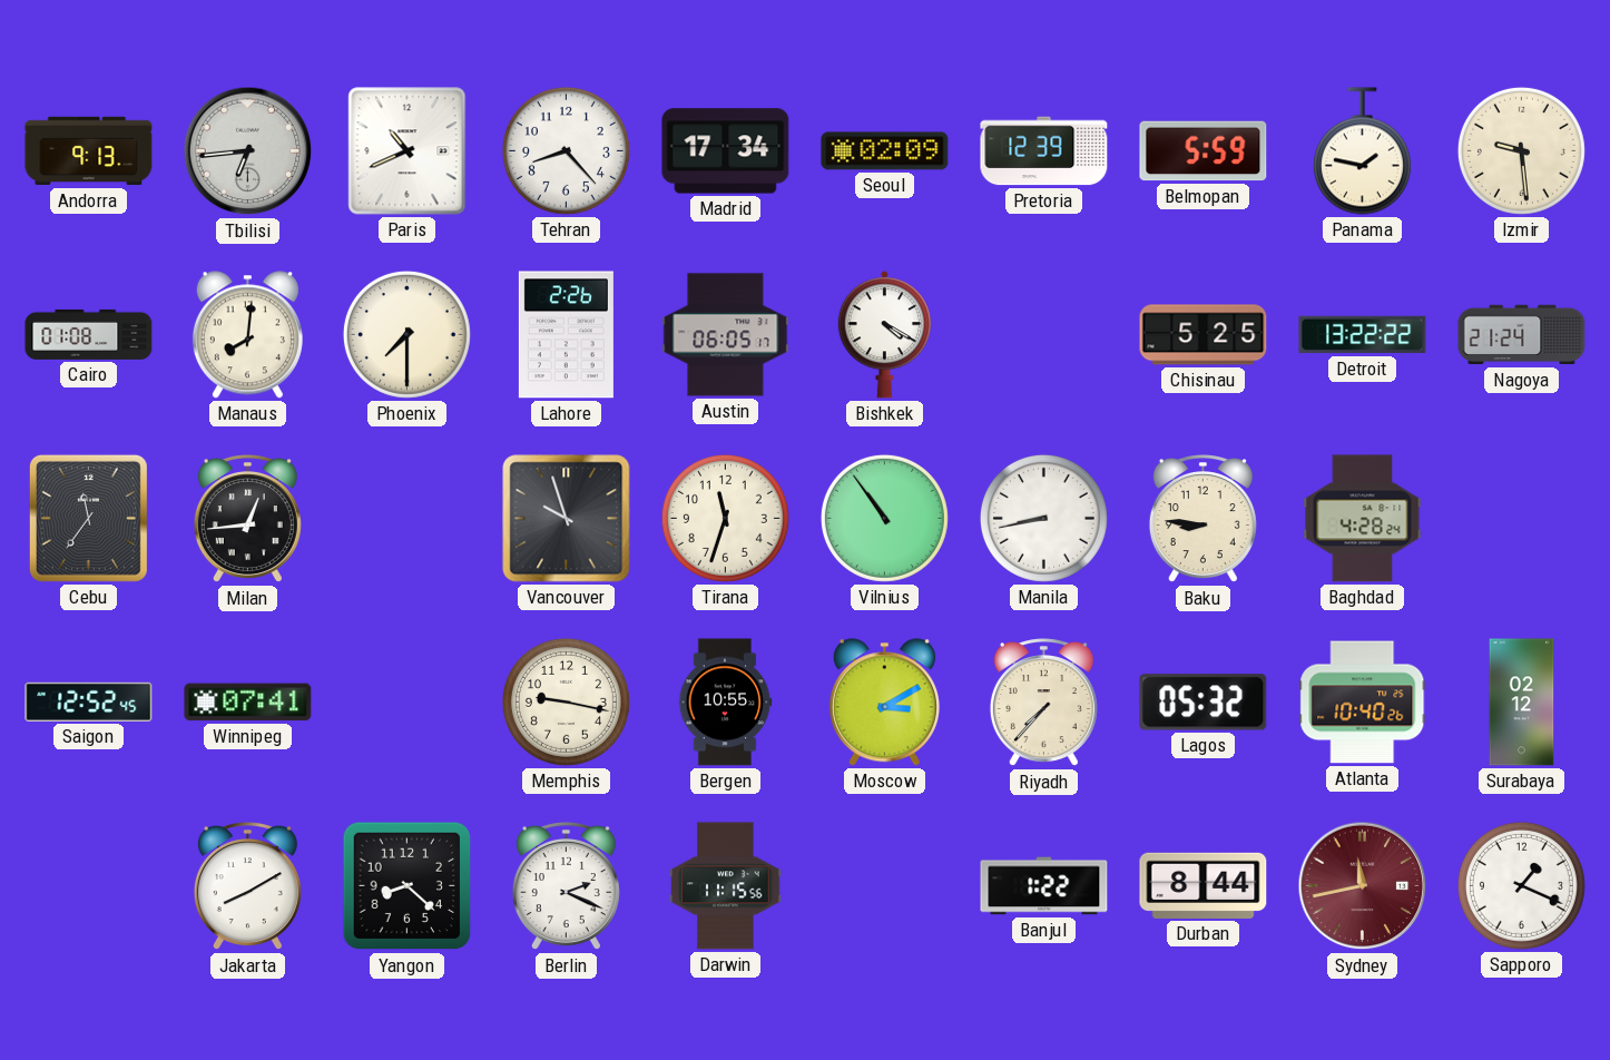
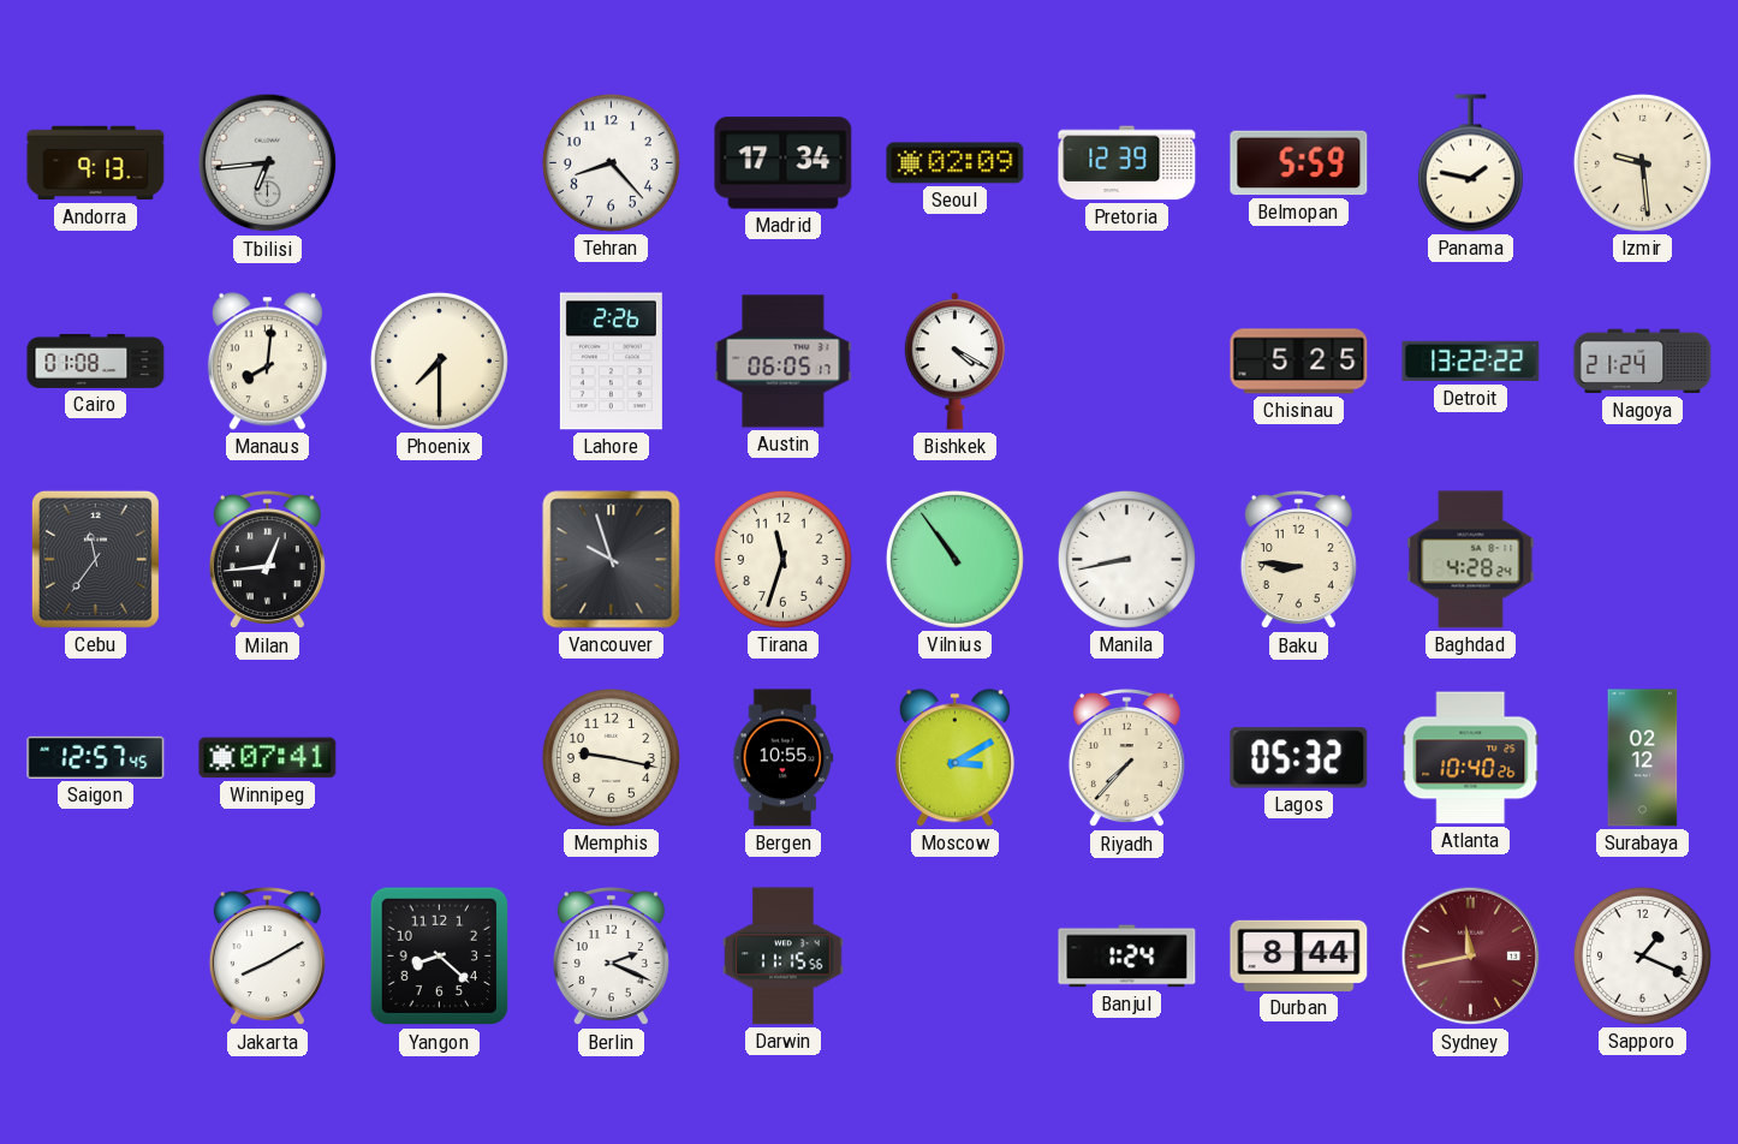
Paris: 10:41 -> none
Saigon: 12:52 -> 12:57
Banjul: 1:22 -> 1:24
